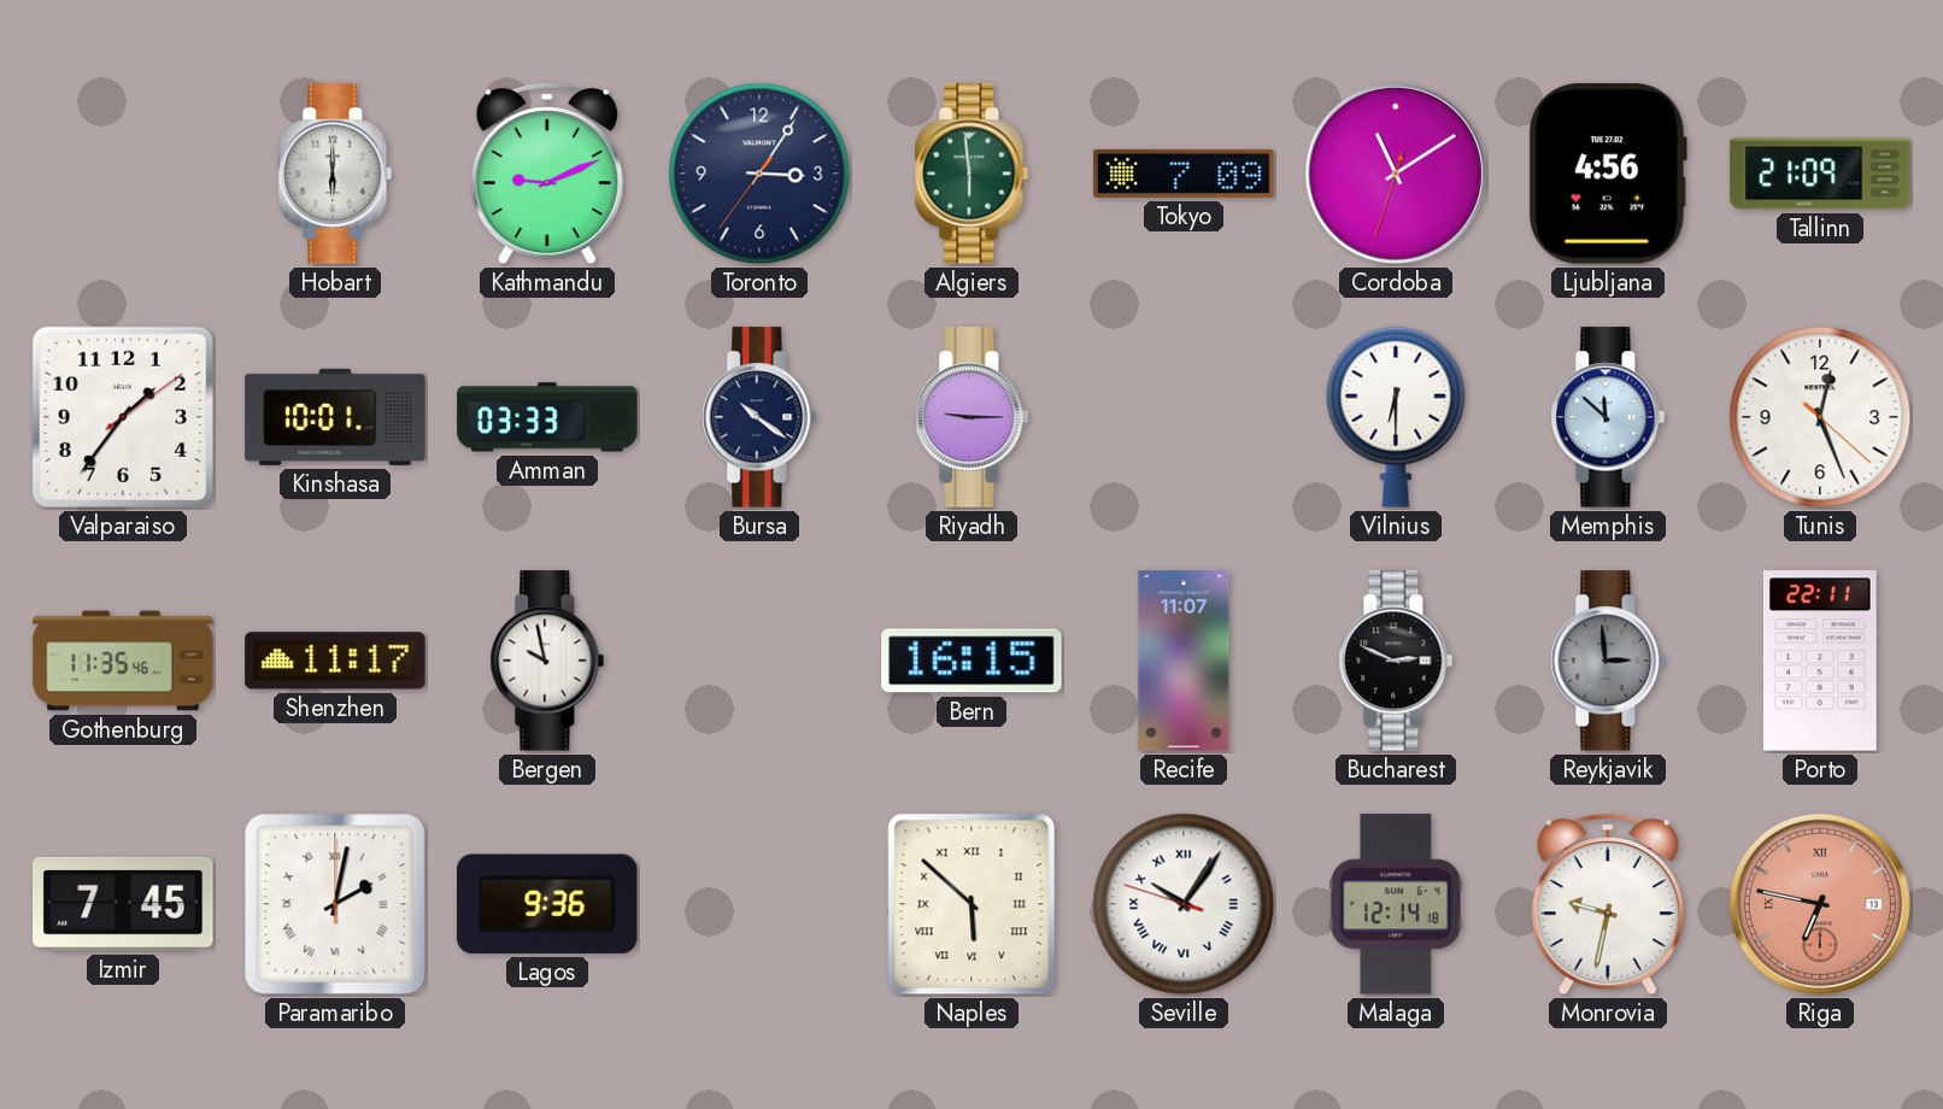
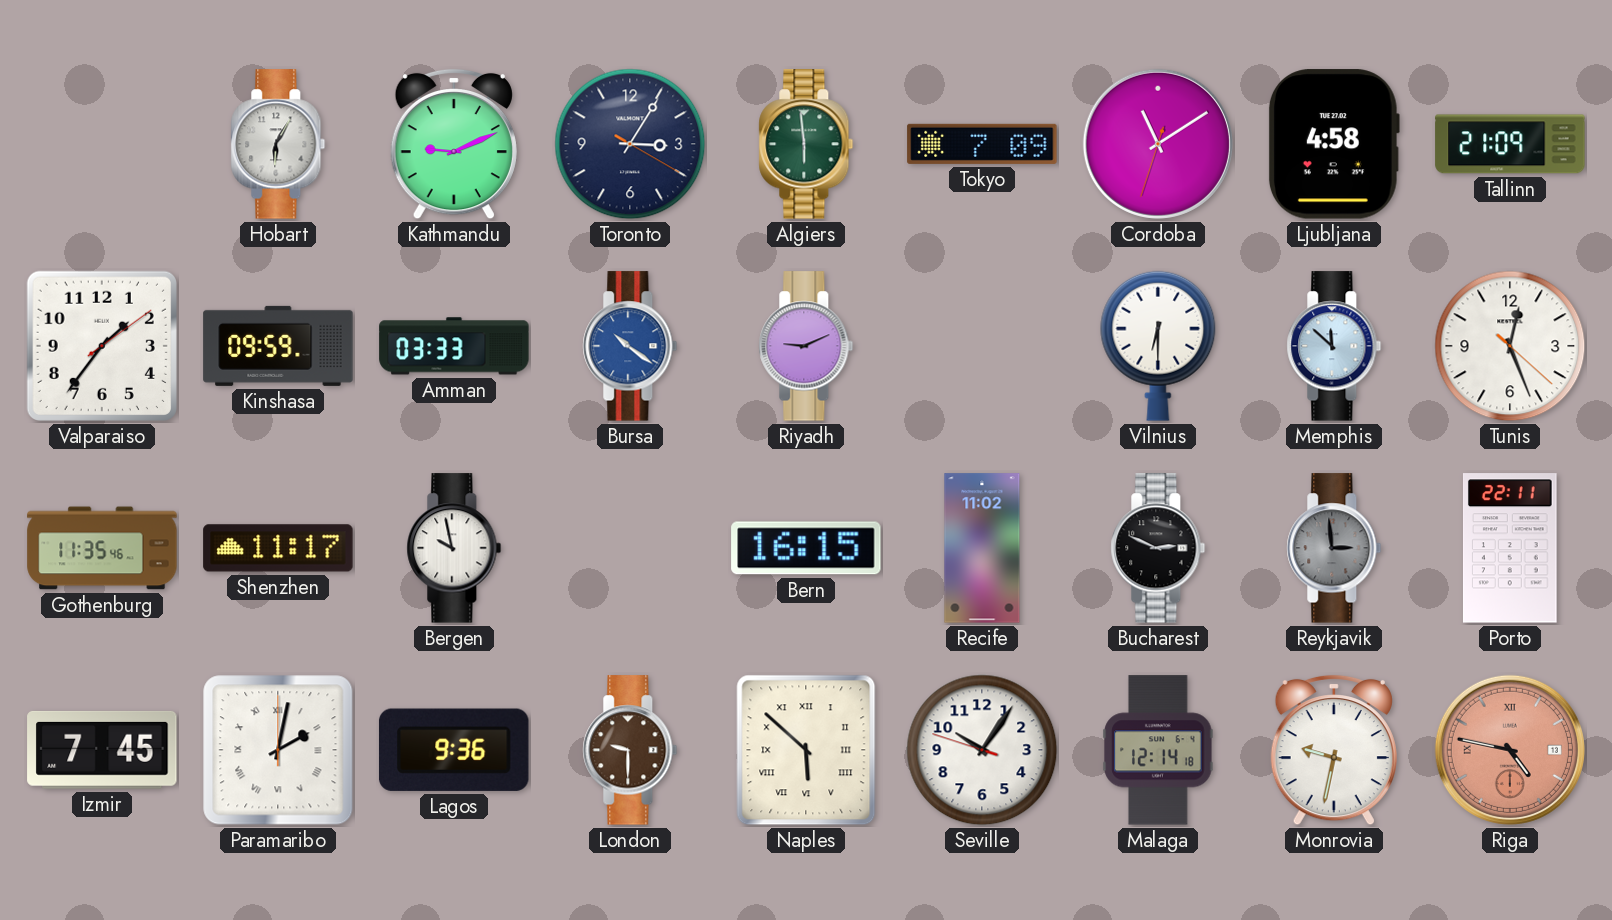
Hobart: 6:00 -> 6:05
Toronto: 3:05:36 -> 3:05:20
Ljubljana: 4:56 -> 4:58
Kinshasa: 10:01 -> 09:59
Bursa dial: navy -> blue
Riyadh: 9:15 -> 9:11
Recife: 11:07 -> 11:02
London: none -> 9:30
Seville numerals: Roman -> Arabic
Riga: 6:47 -> 4:47
